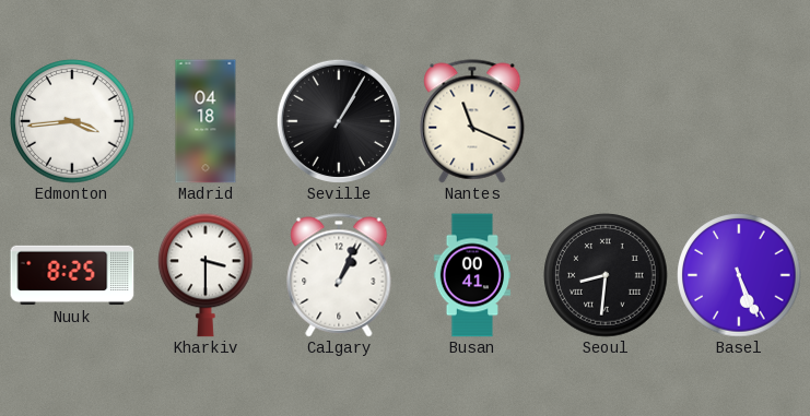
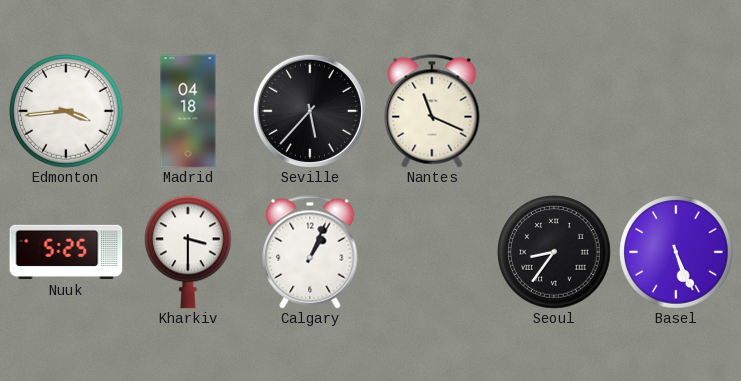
Seville: 1:05 -> 5:37
Nuuk: 8:25 -> 5:25
Busan: 00:41 -> none
Seoul: 8:31 -> 8:36
